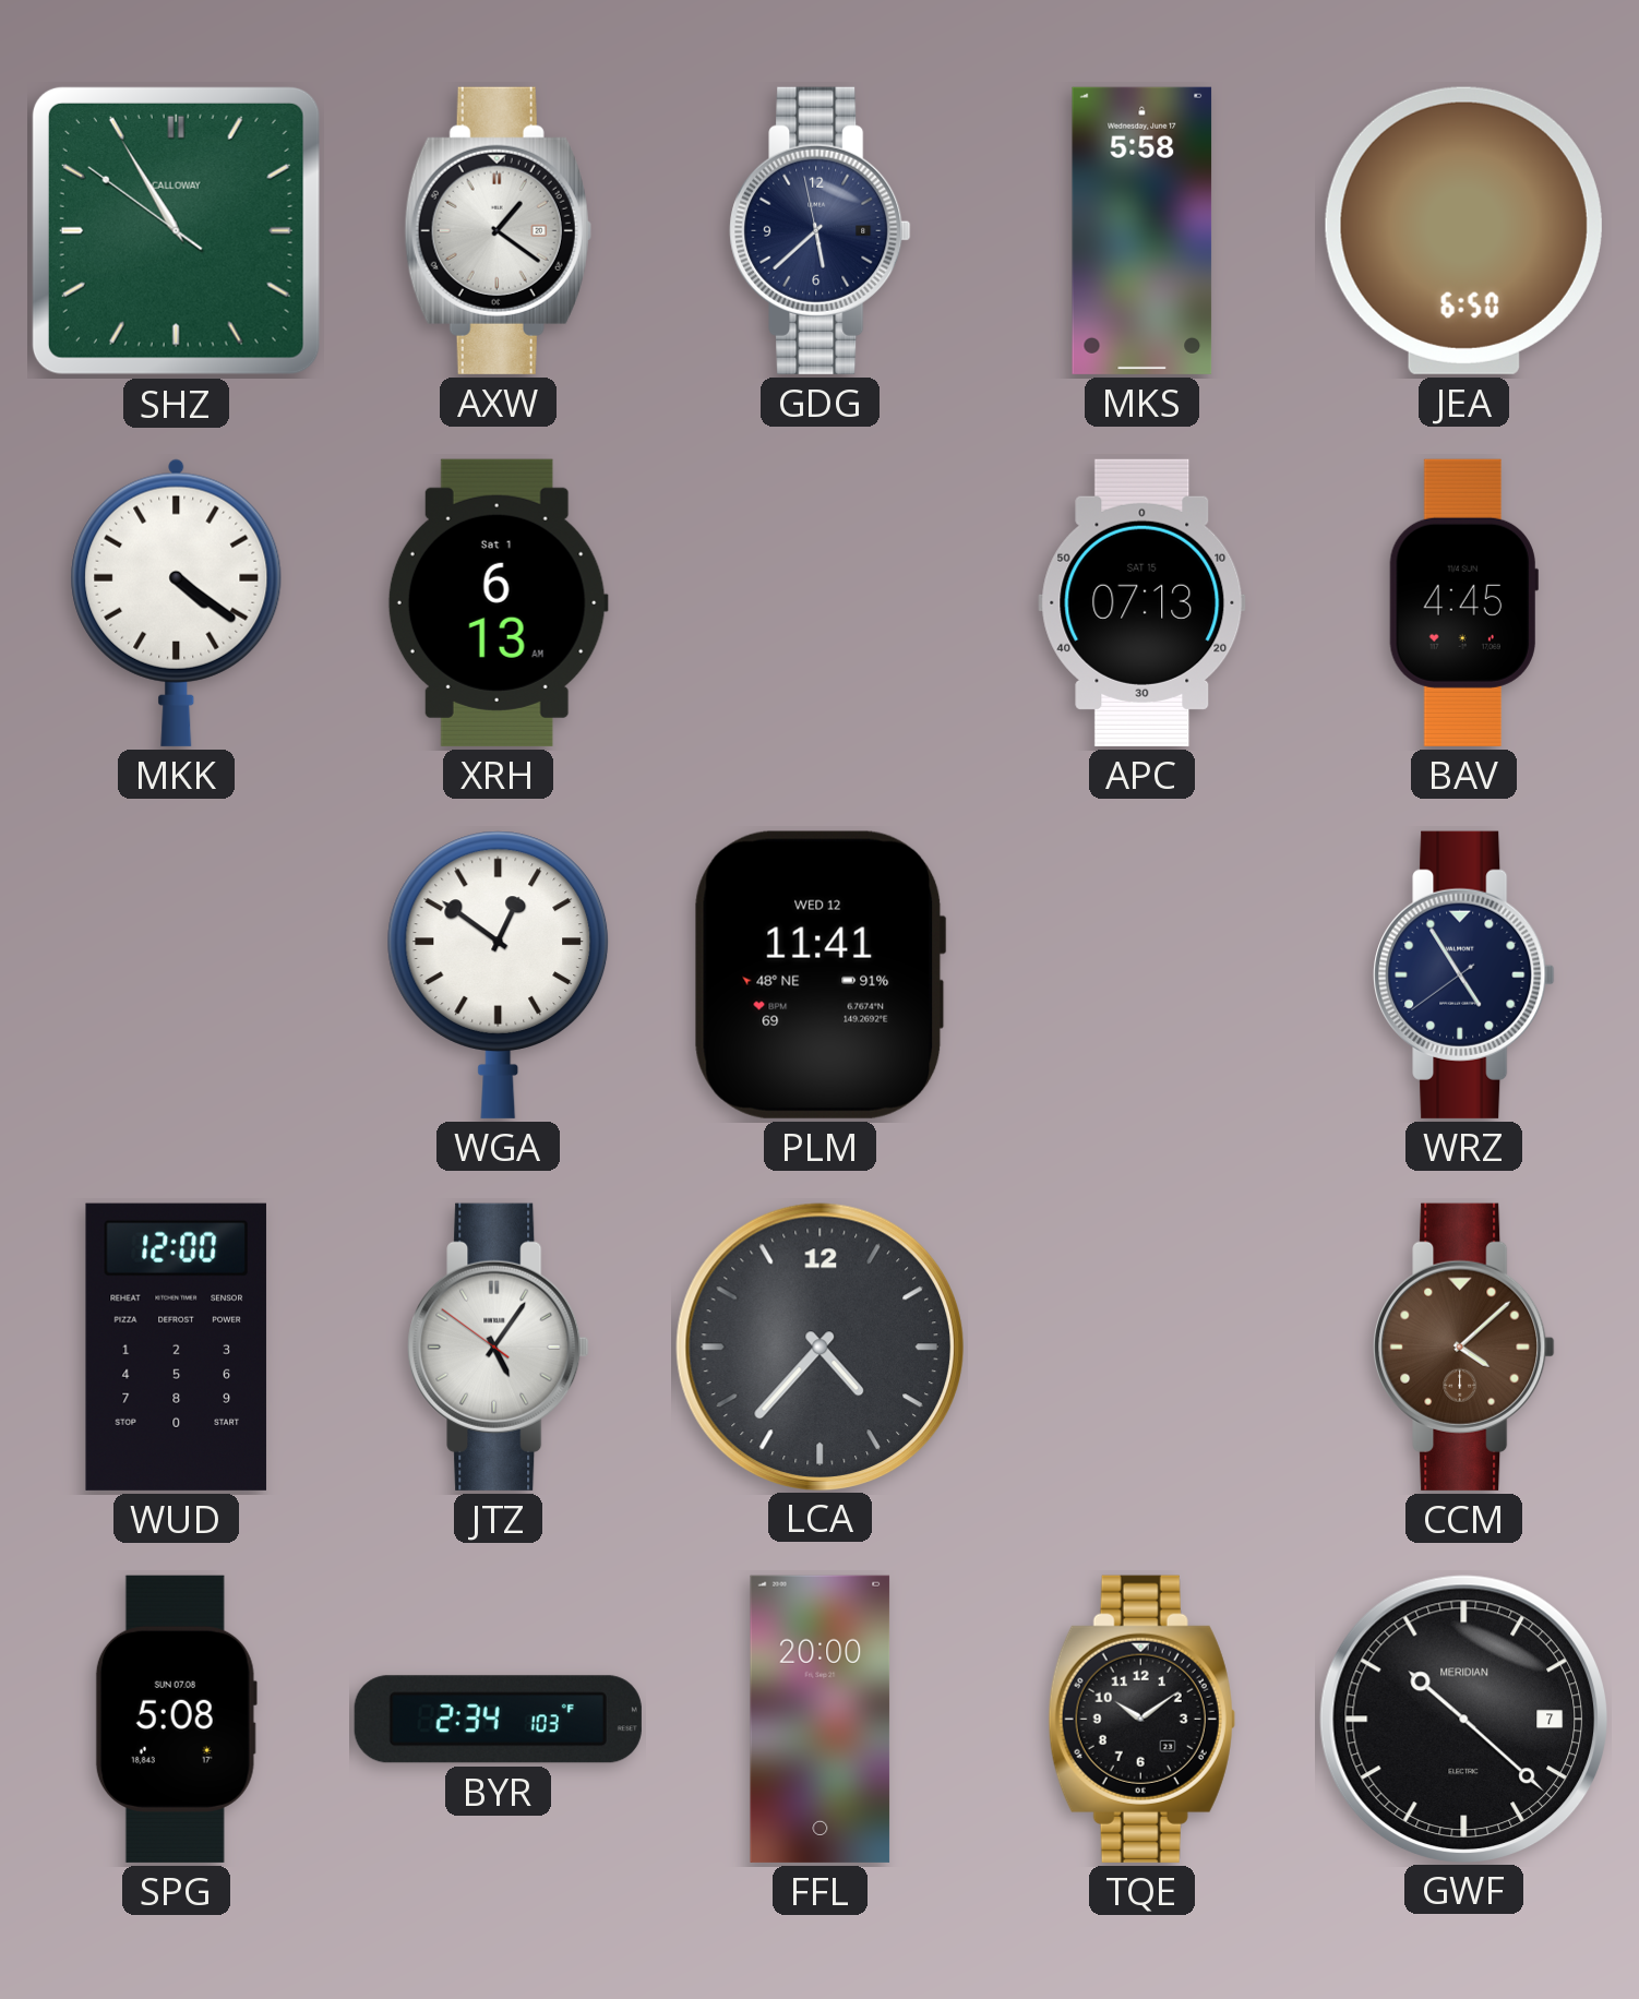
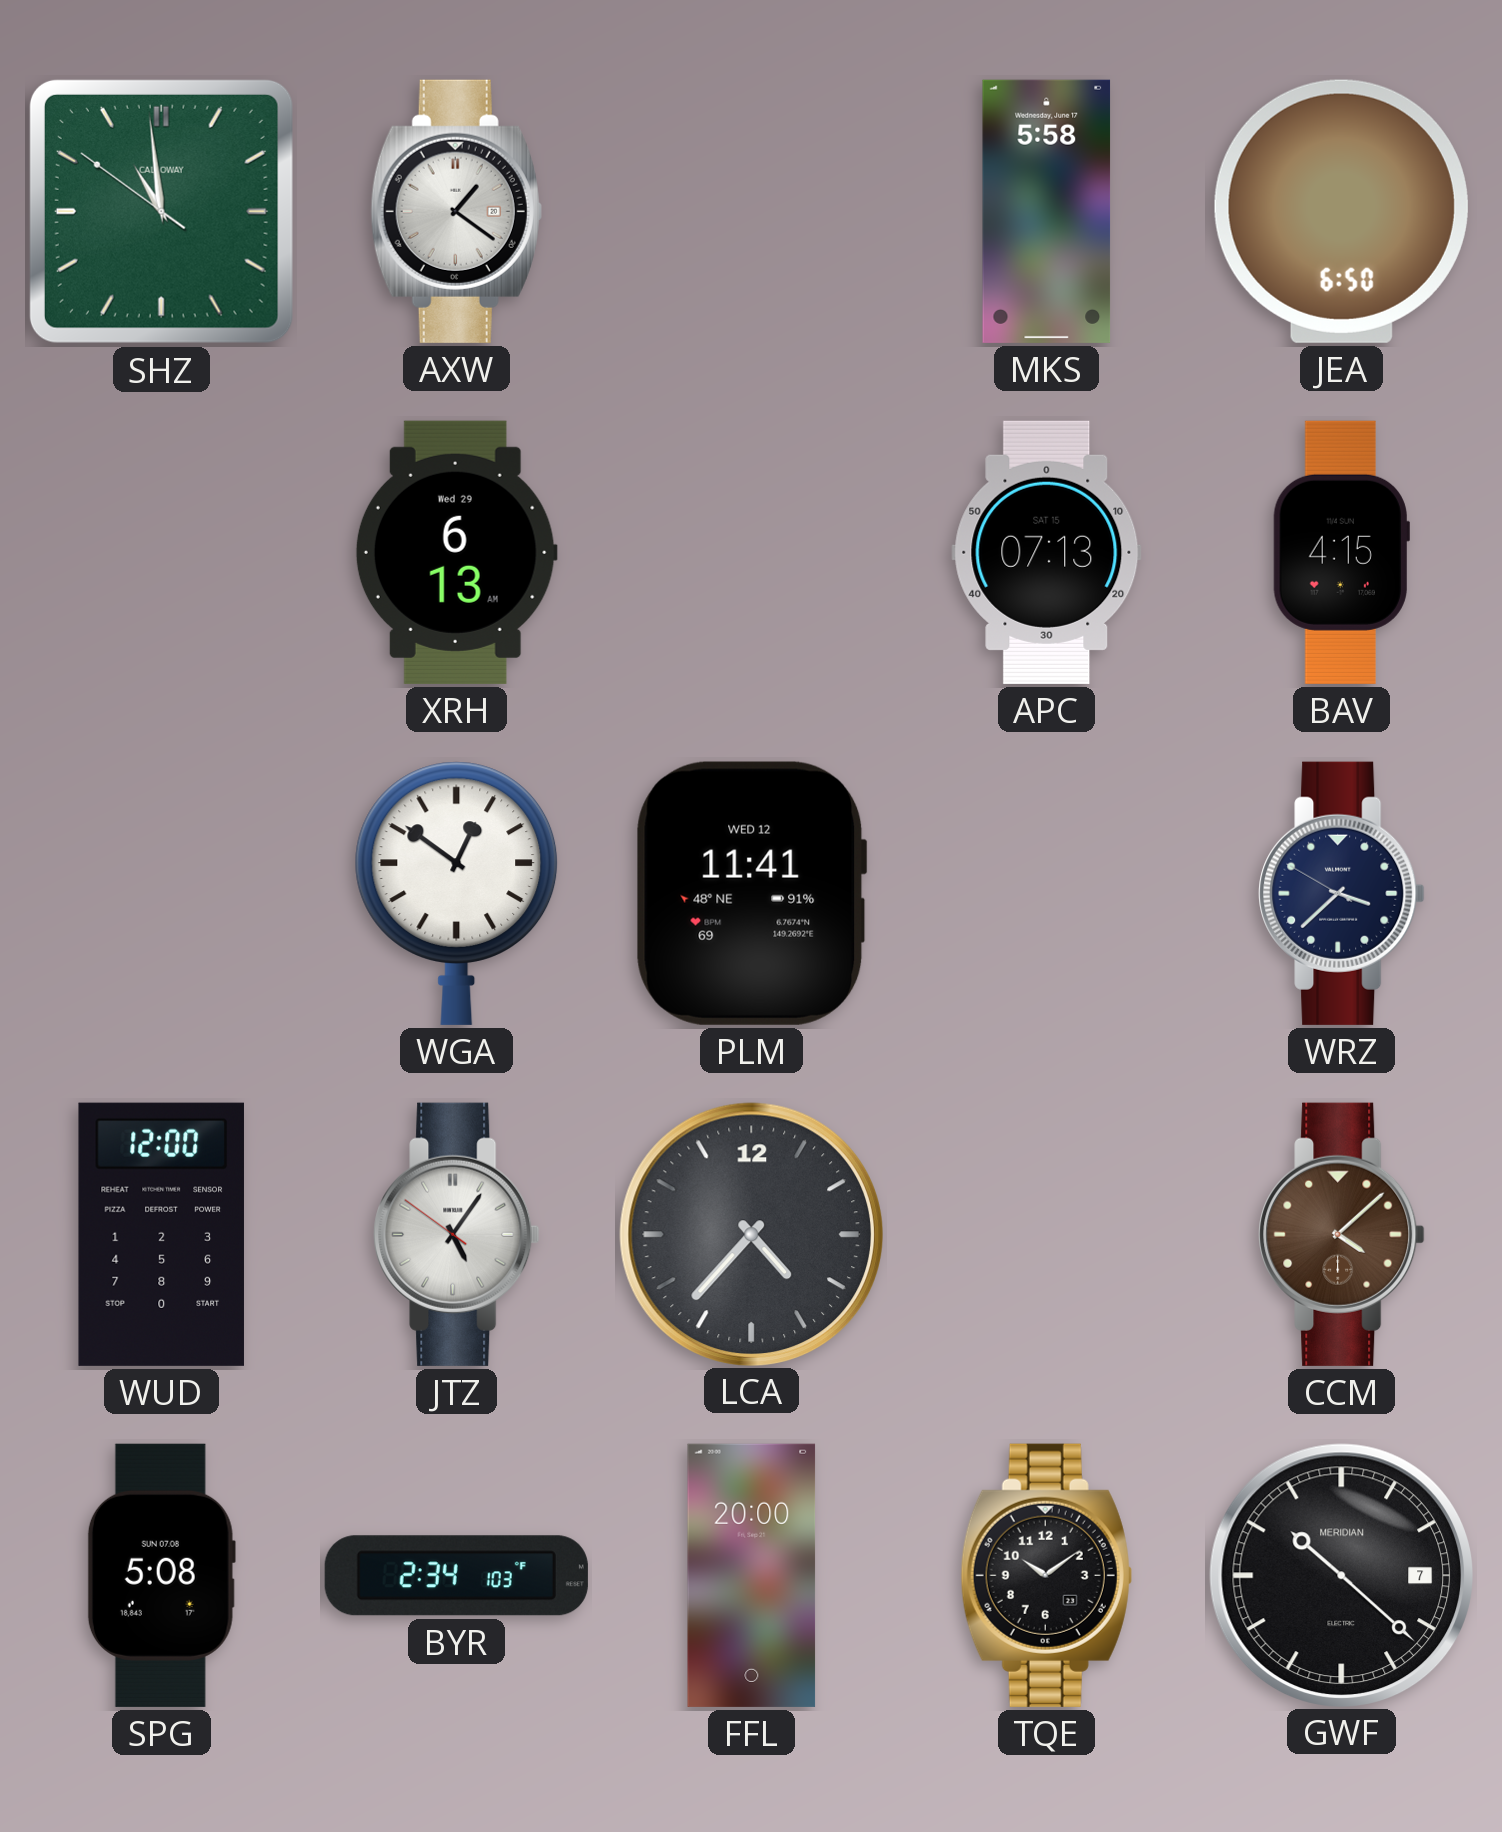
SHZ: 10:54 -> 10:58
GDG: 5:37 -> none
MKK: 4:21 -> none
XRH date: Sat 1 -> Wed 29
BAV: 4:45 -> 4:15
WRZ: 4:54 -> 3:37
